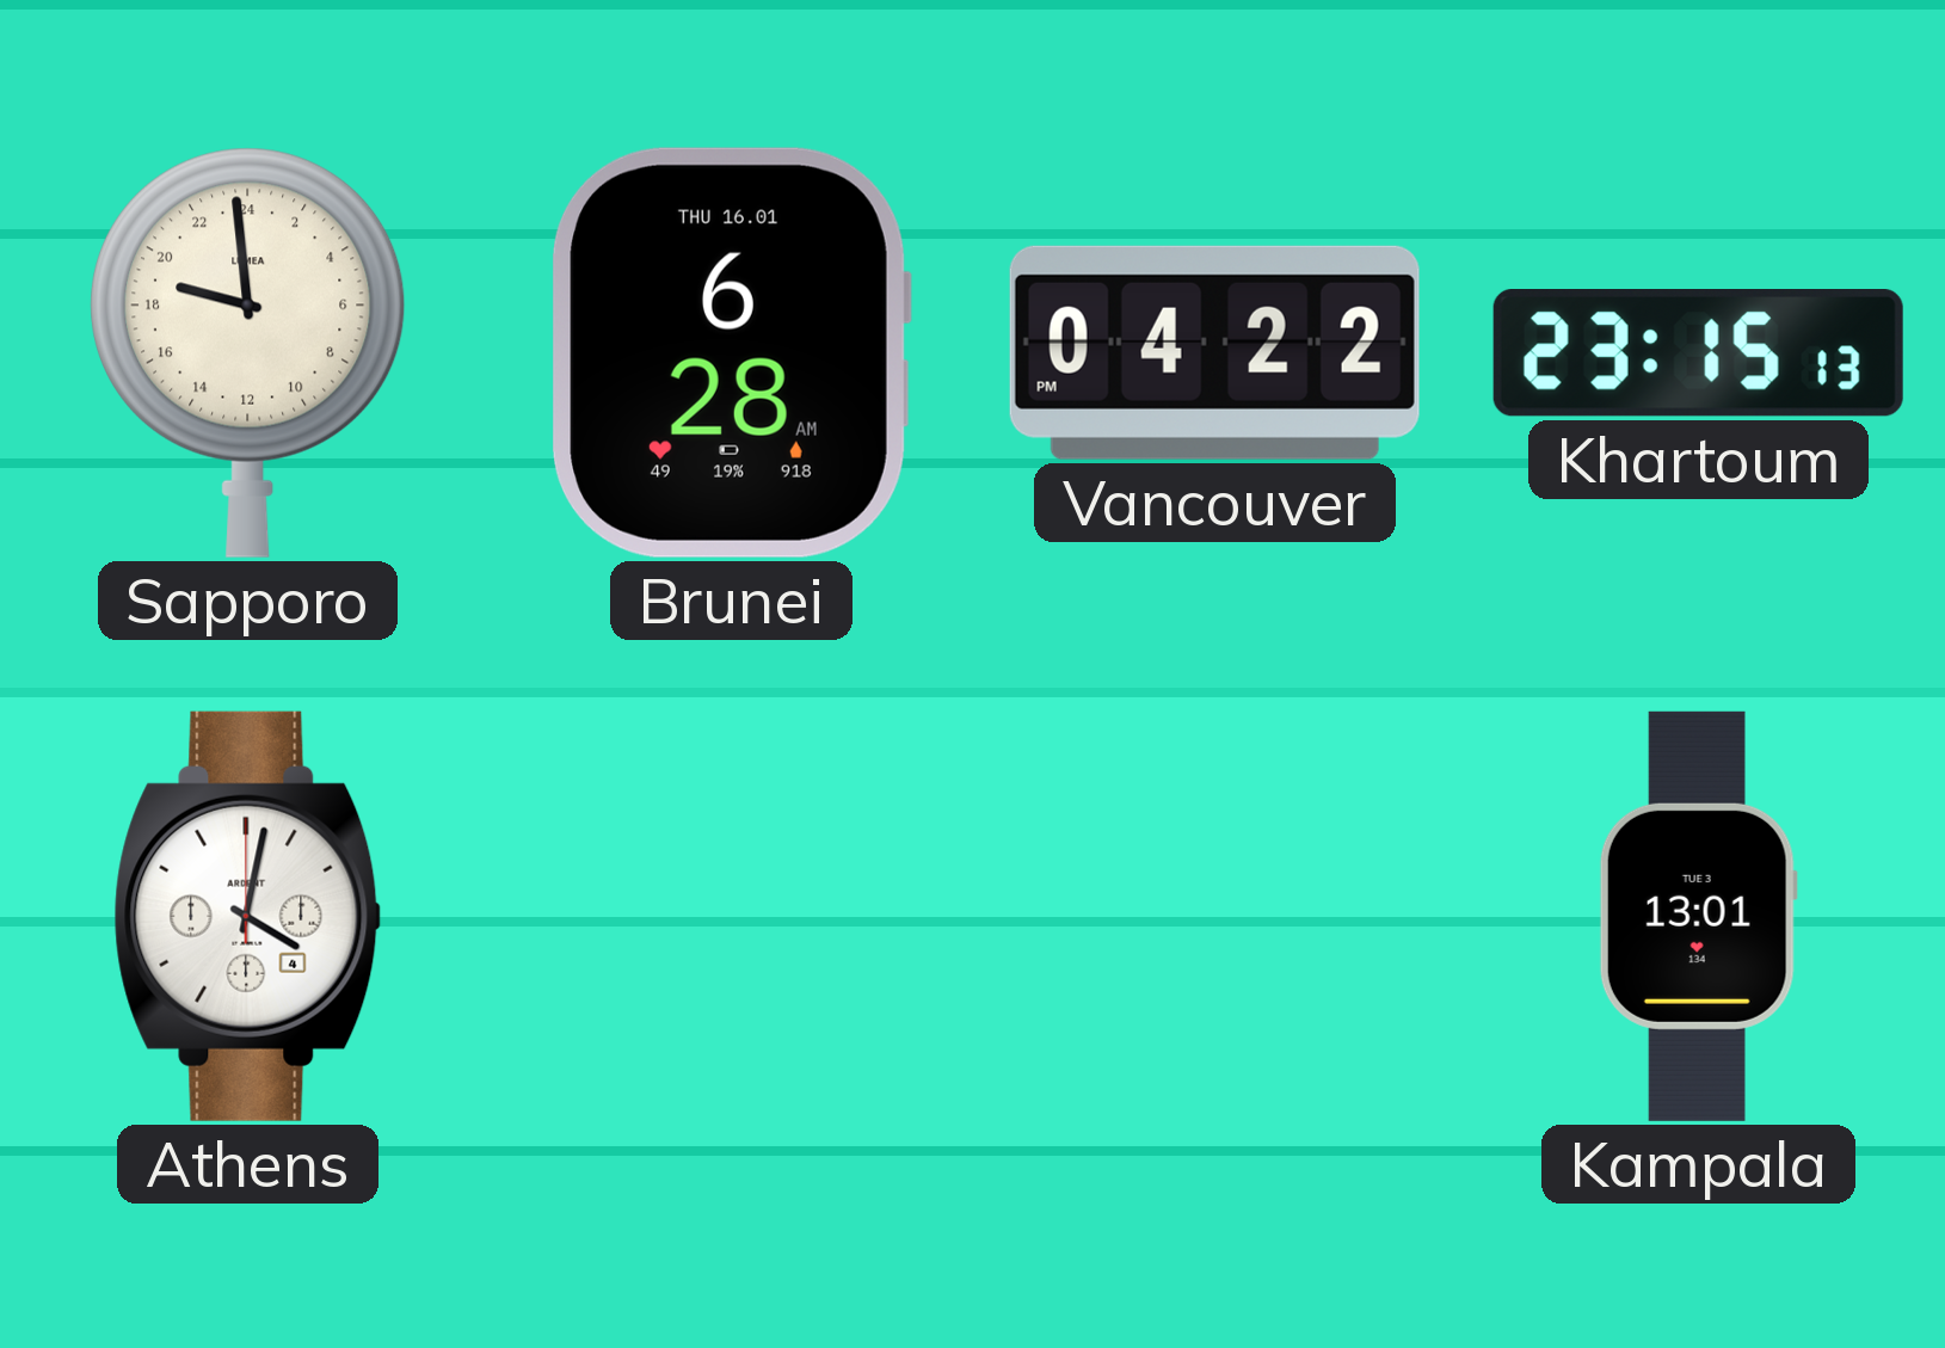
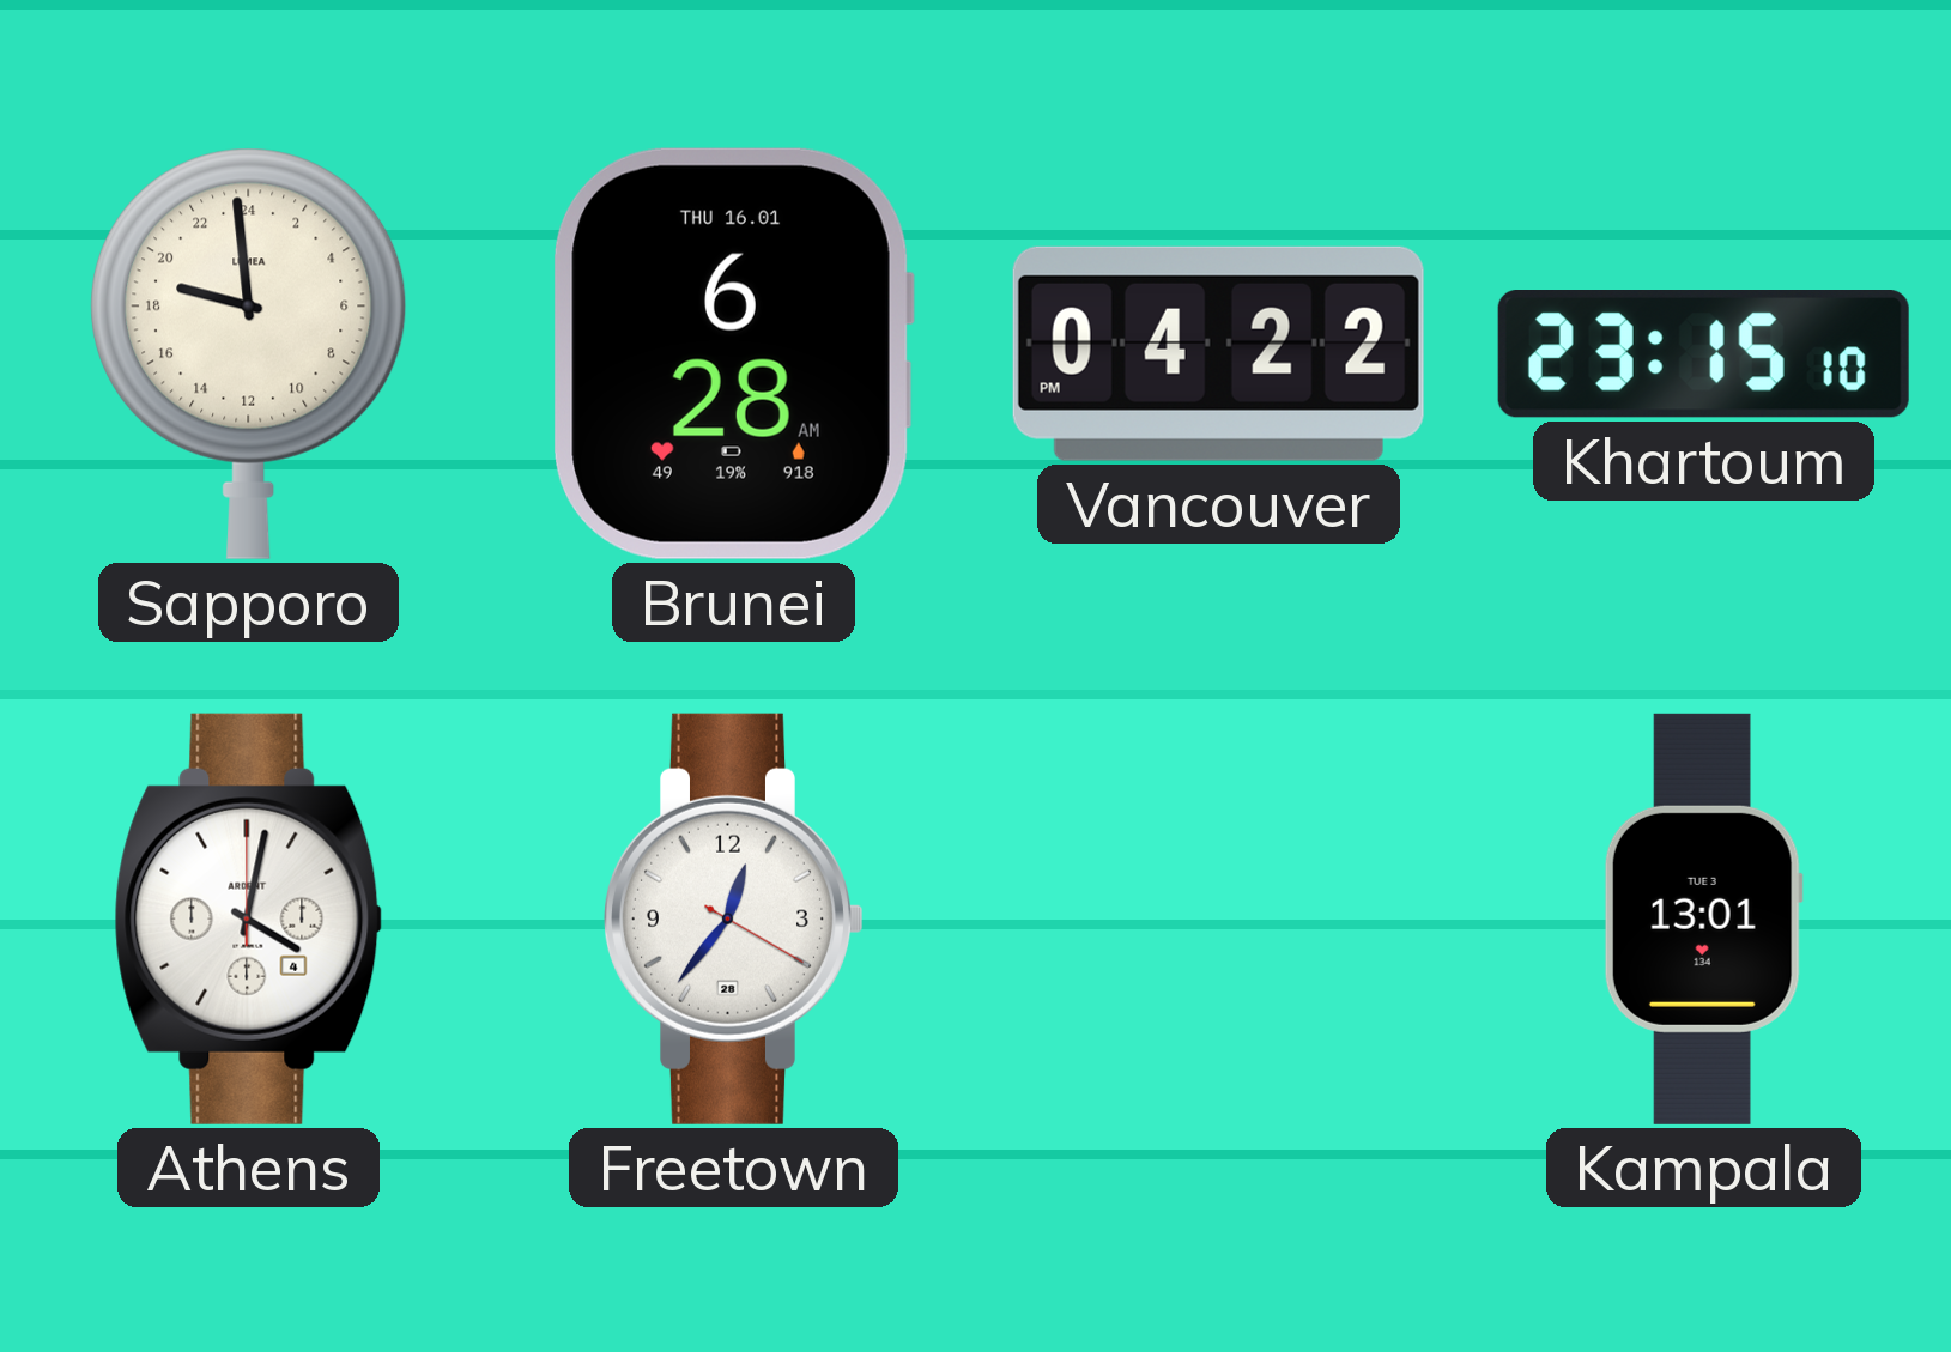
Khartoum: 23:15:13 -> 23:15:10
Freetown: none -> 12:36
